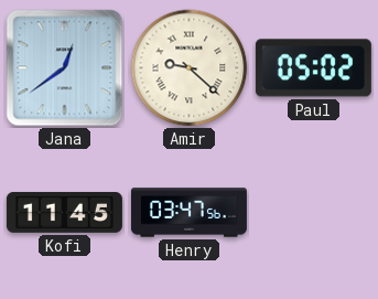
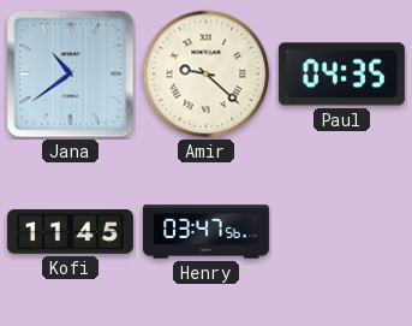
Jana: 12:39 -> 10:39
Paul: 05:02 -> 04:35
